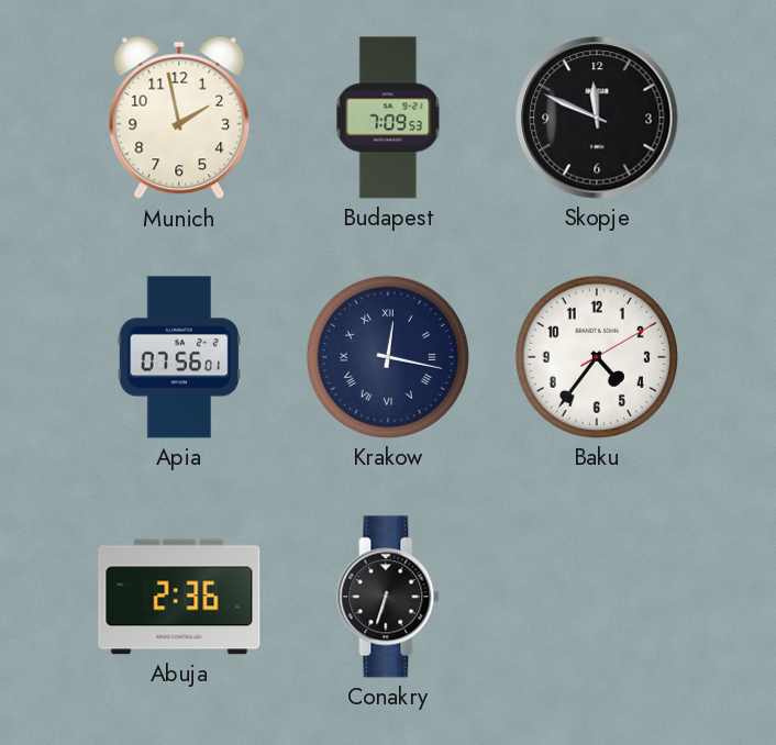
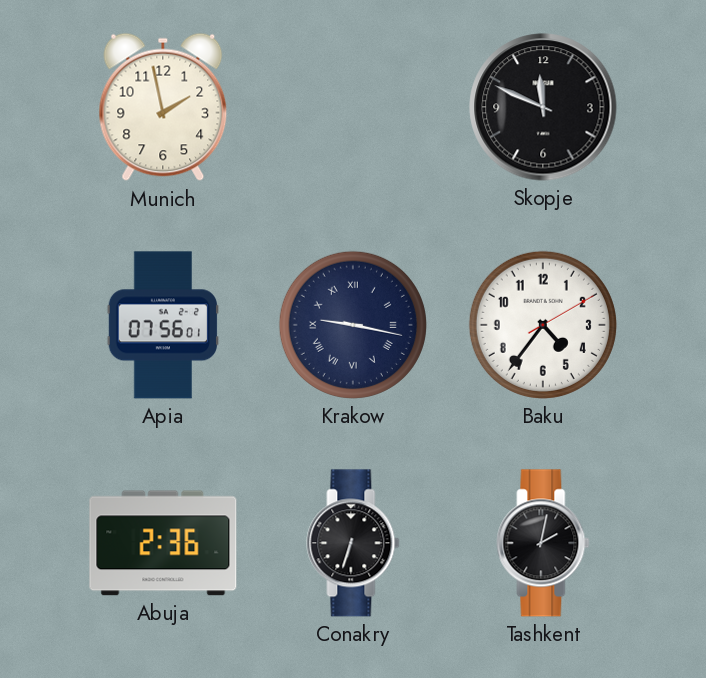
Budapest: 7:09 -> none
Krakow: 12:17 -> 9:17
Tashkent: none -> 2:02
